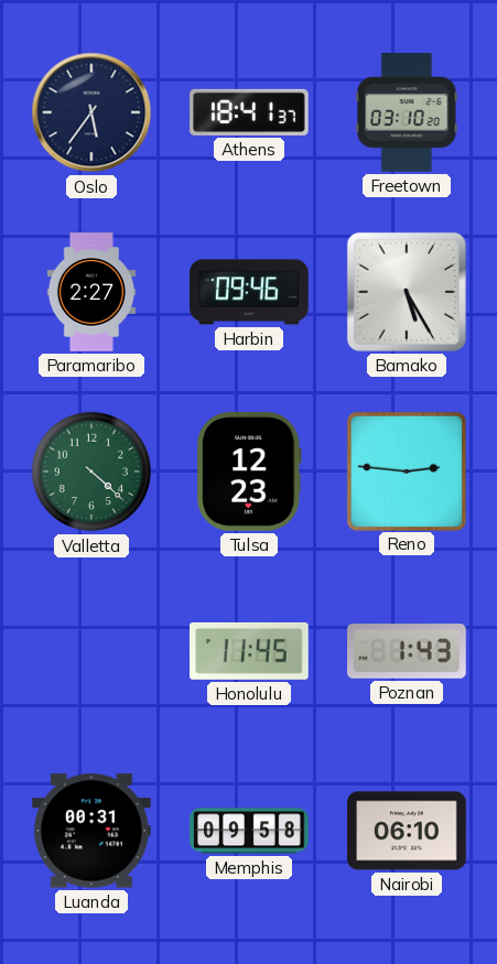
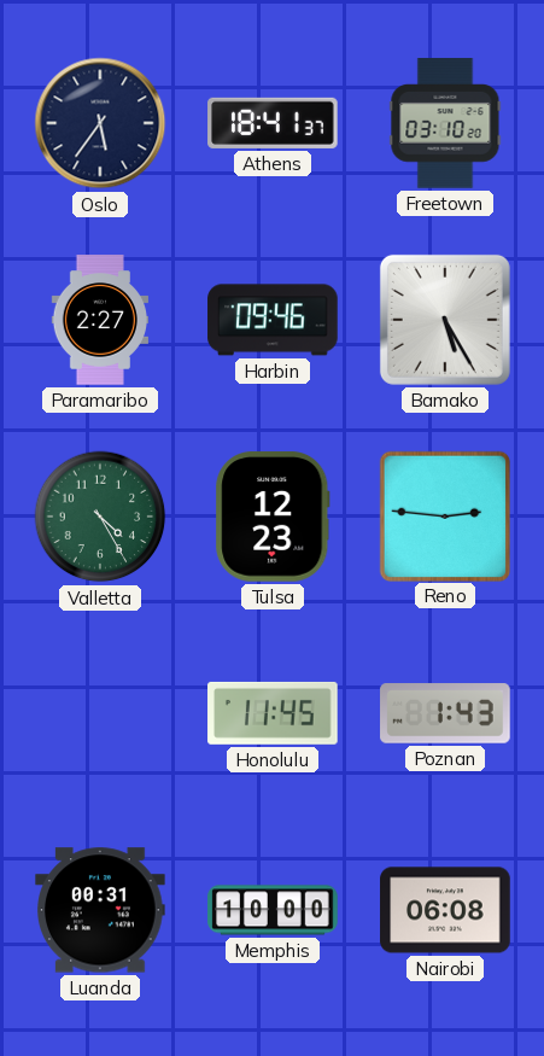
Valletta: 4:22 -> 4:25
Memphis: 09:58 -> 10:00
Nairobi: 06:10 -> 06:08
